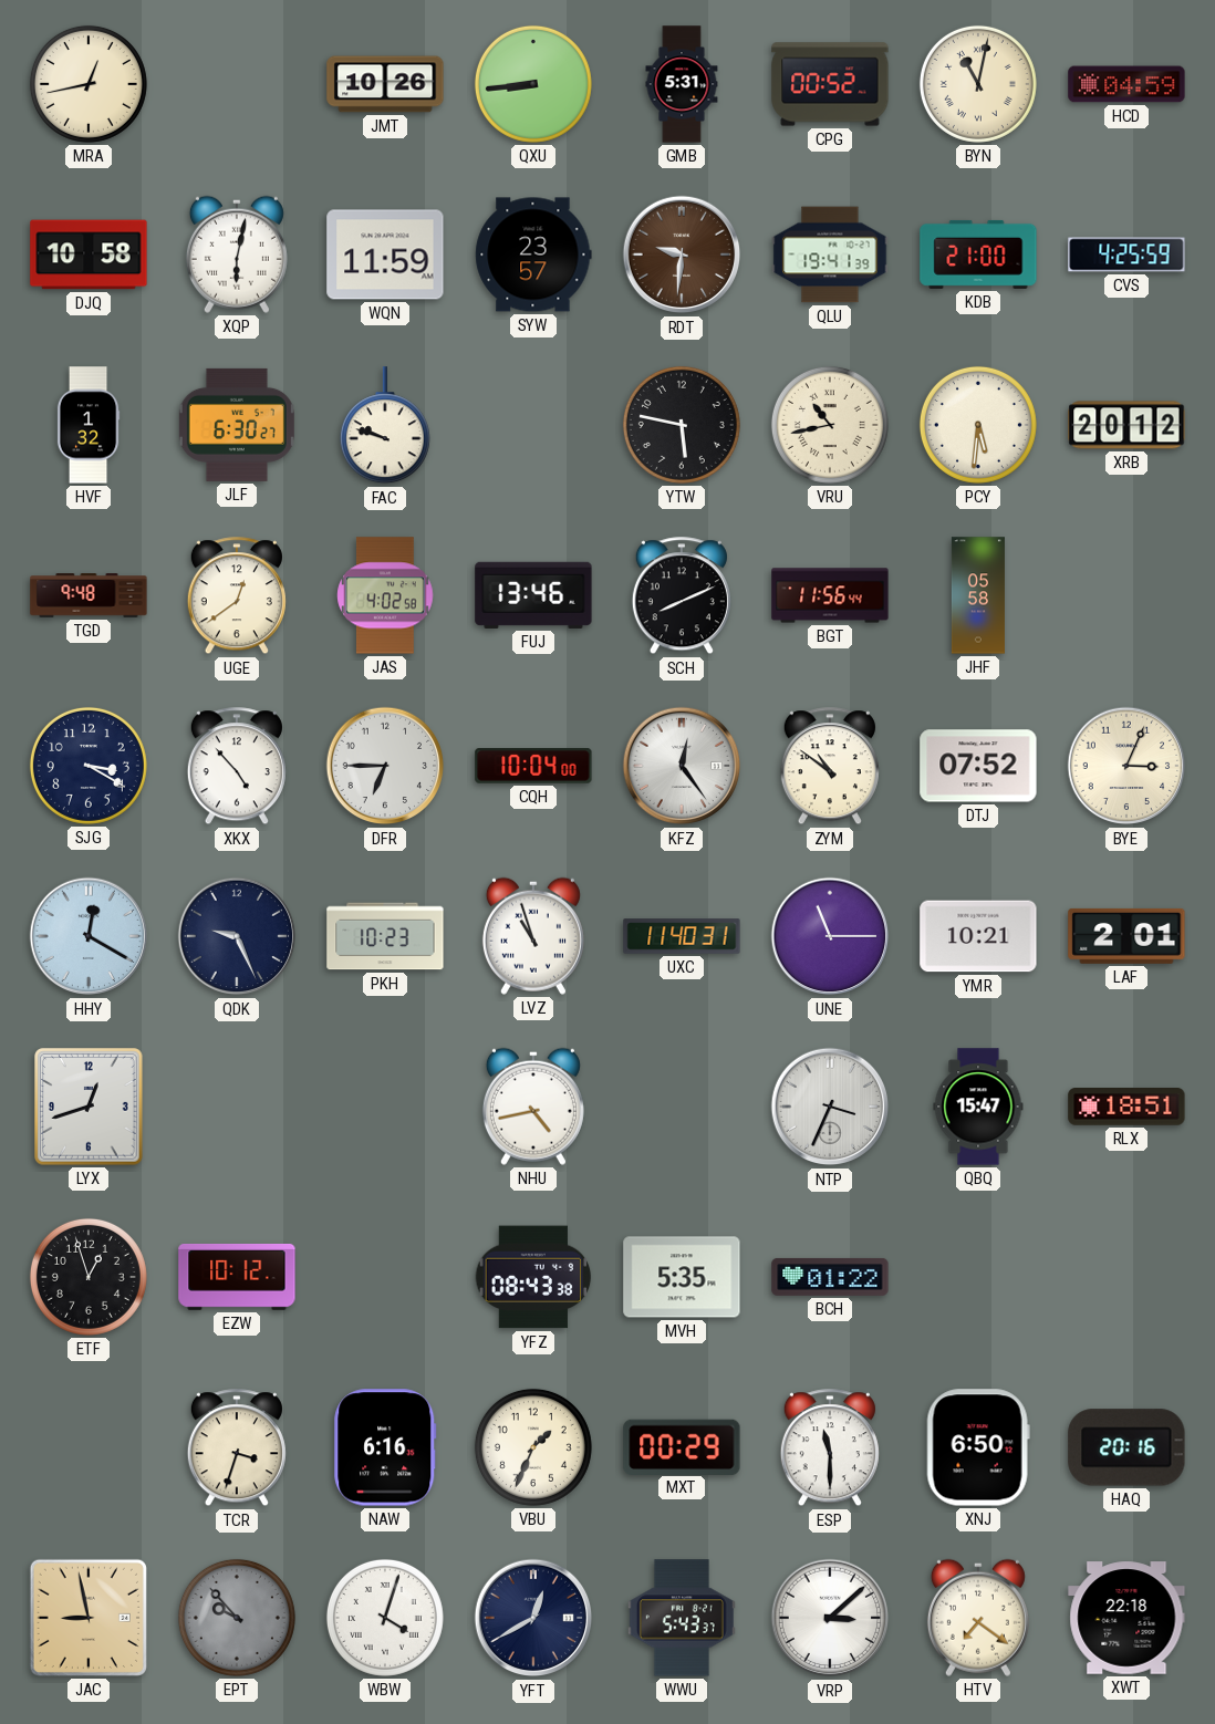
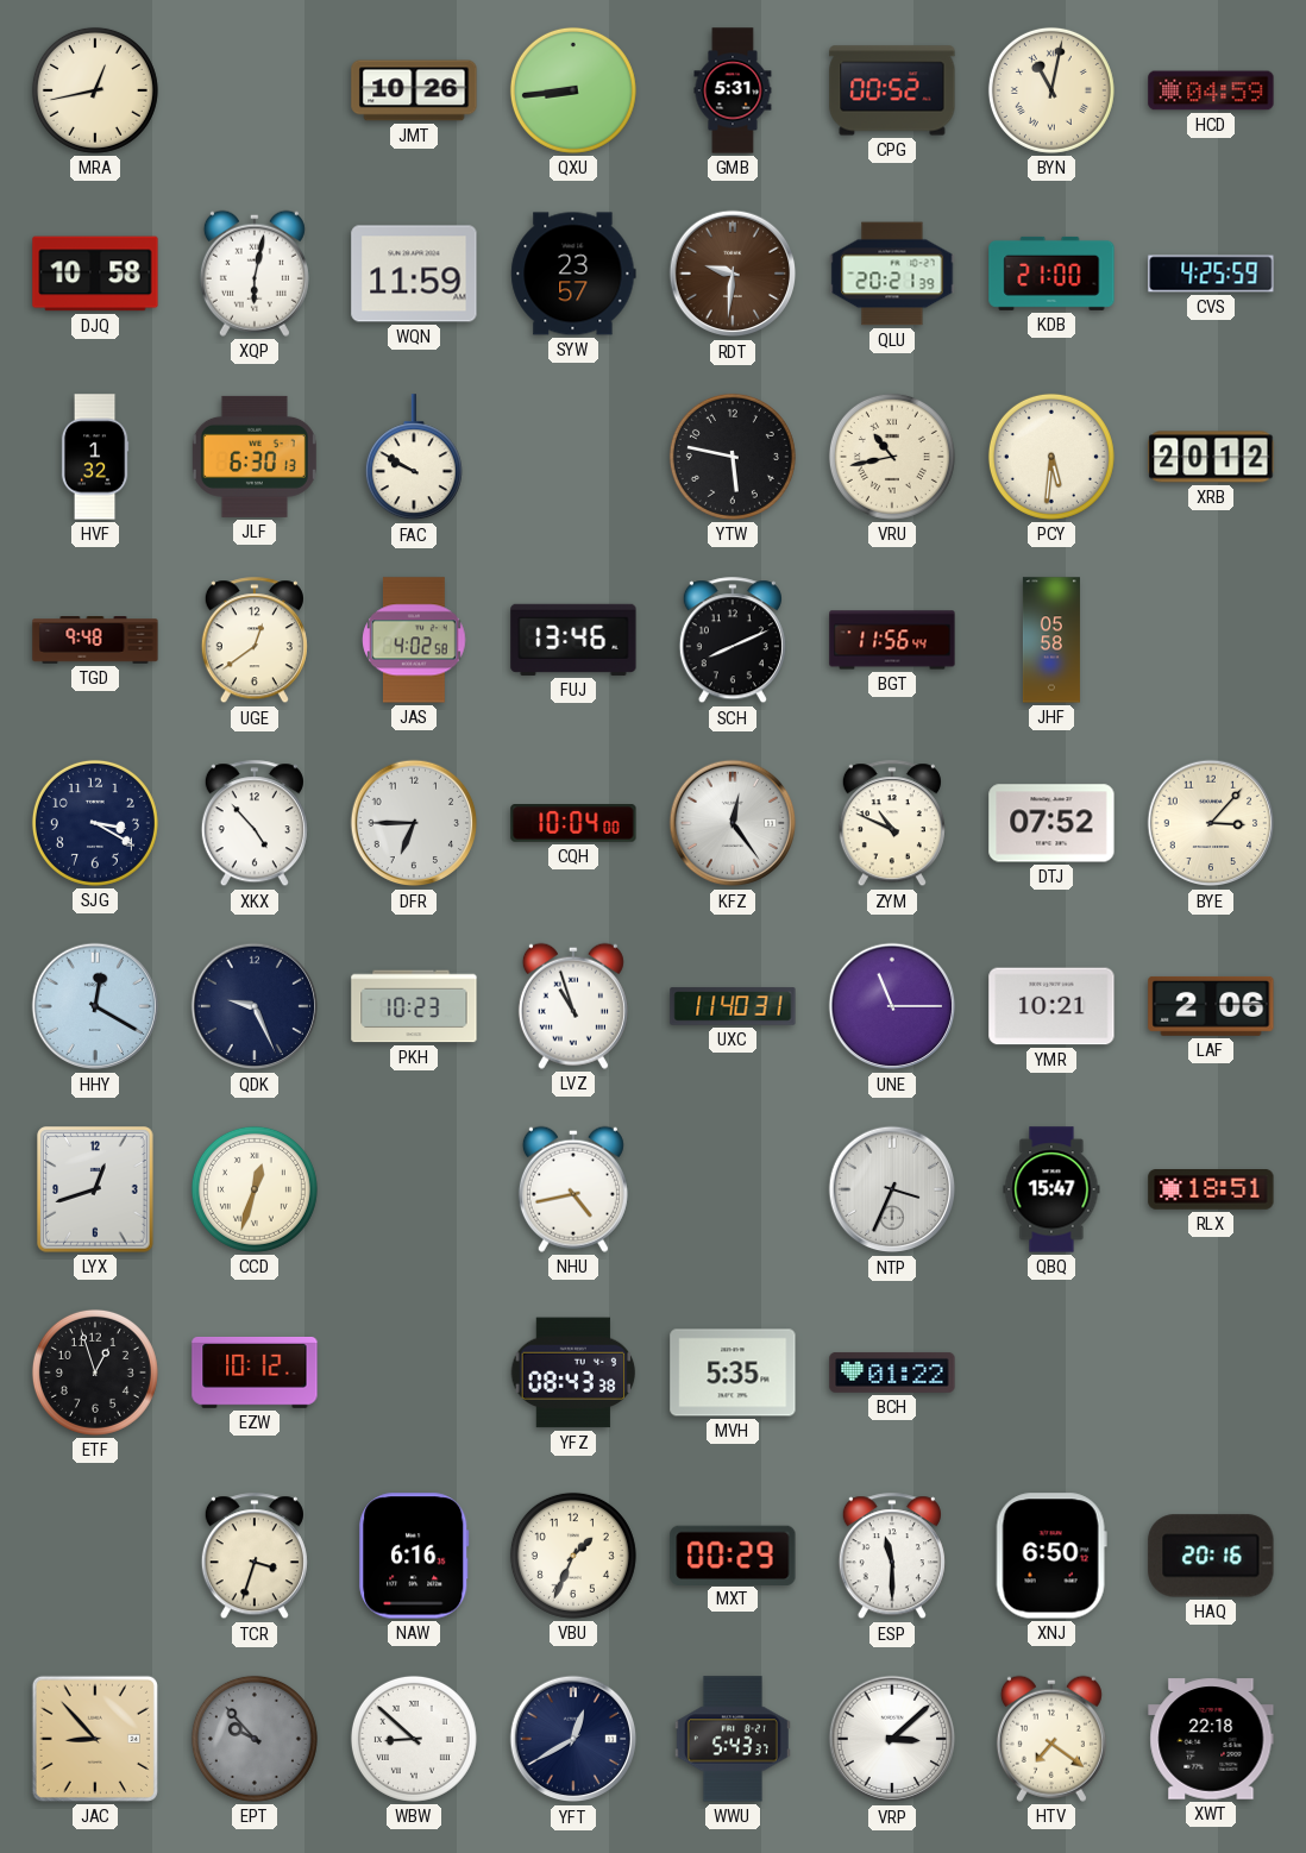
QLU: 19:41 -> 20:21
JLF: 6:30:27 -> 6:30:13
FAC: 9:48 -> 9:50
ZYM: 10:51 -> 10:49
BYE: 3:04 -> 3:07
LAF: 2:01 -> 2:06
CCD: none -> 12:33
JAC: 8:58 -> 8:53
WBW: 4:03 -> 8:52
